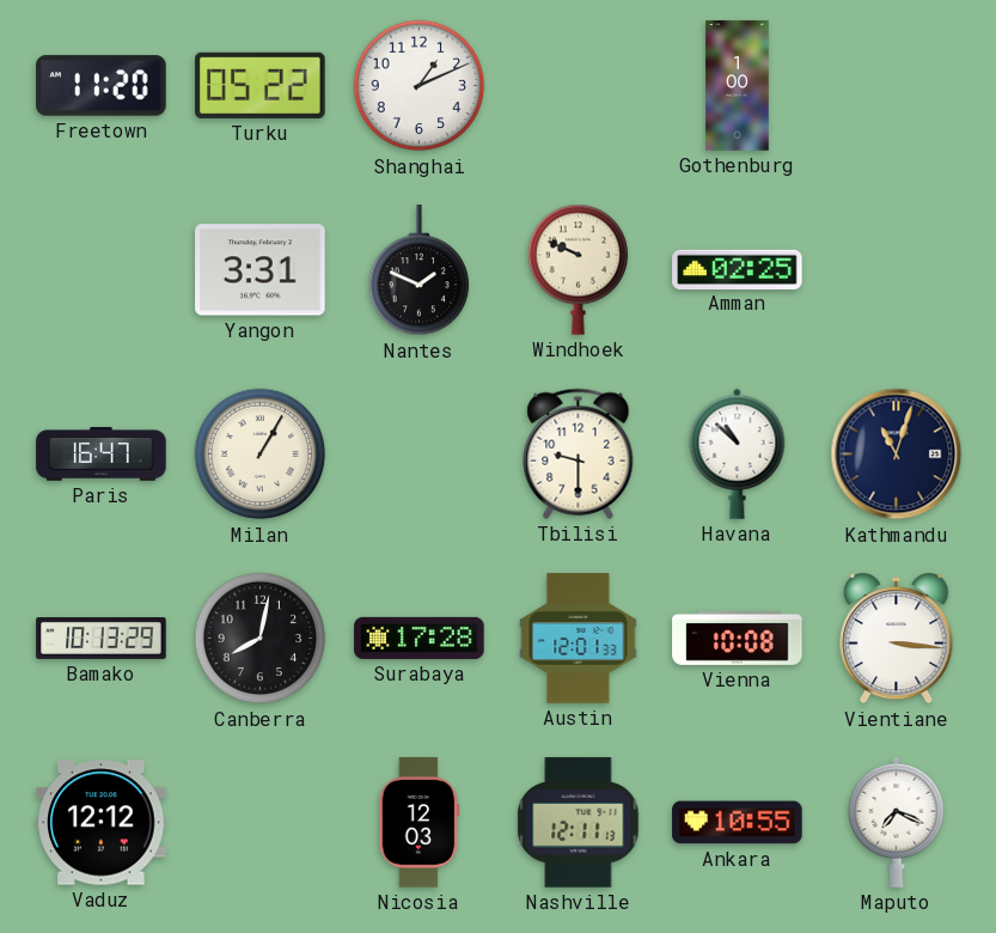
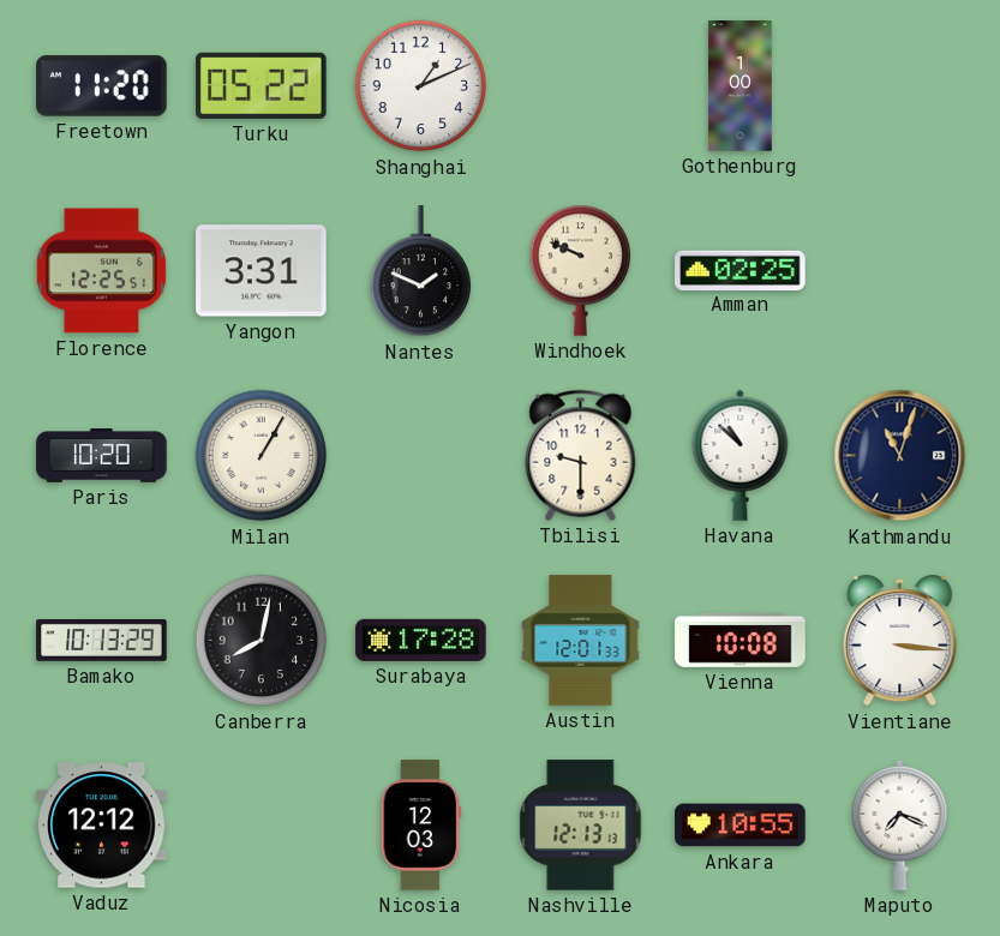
Florence: none -> 12:25
Paris: 16:47 -> 10:20
Nashville: 12:11 -> 12:13
